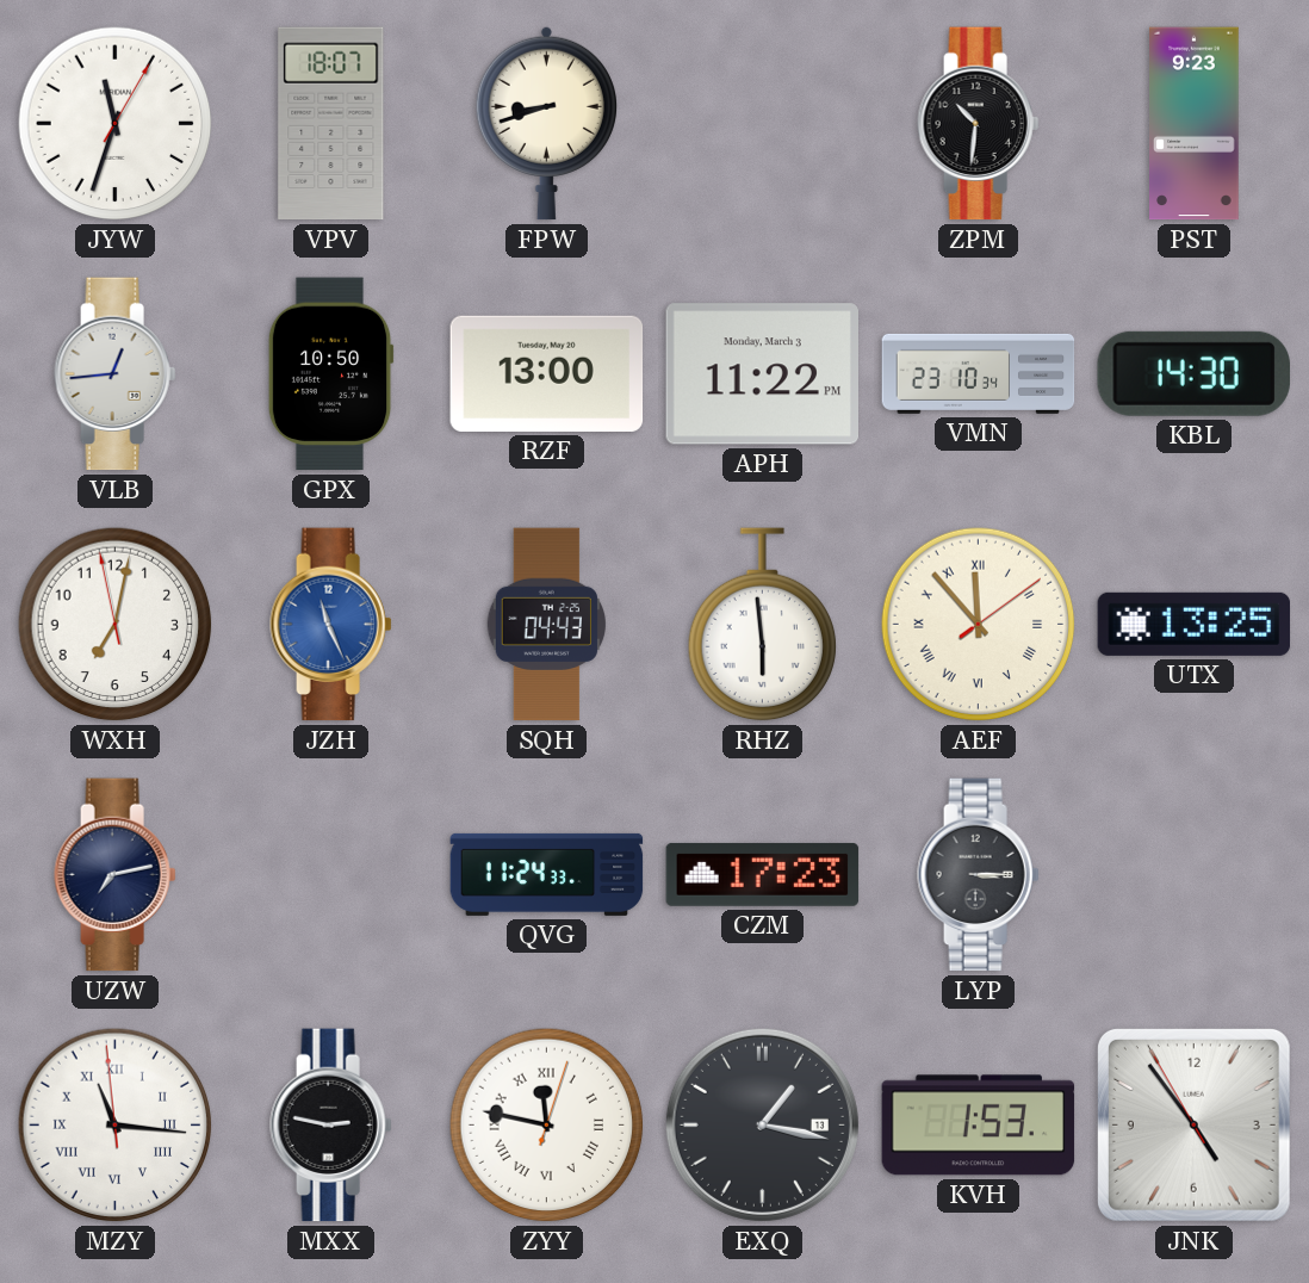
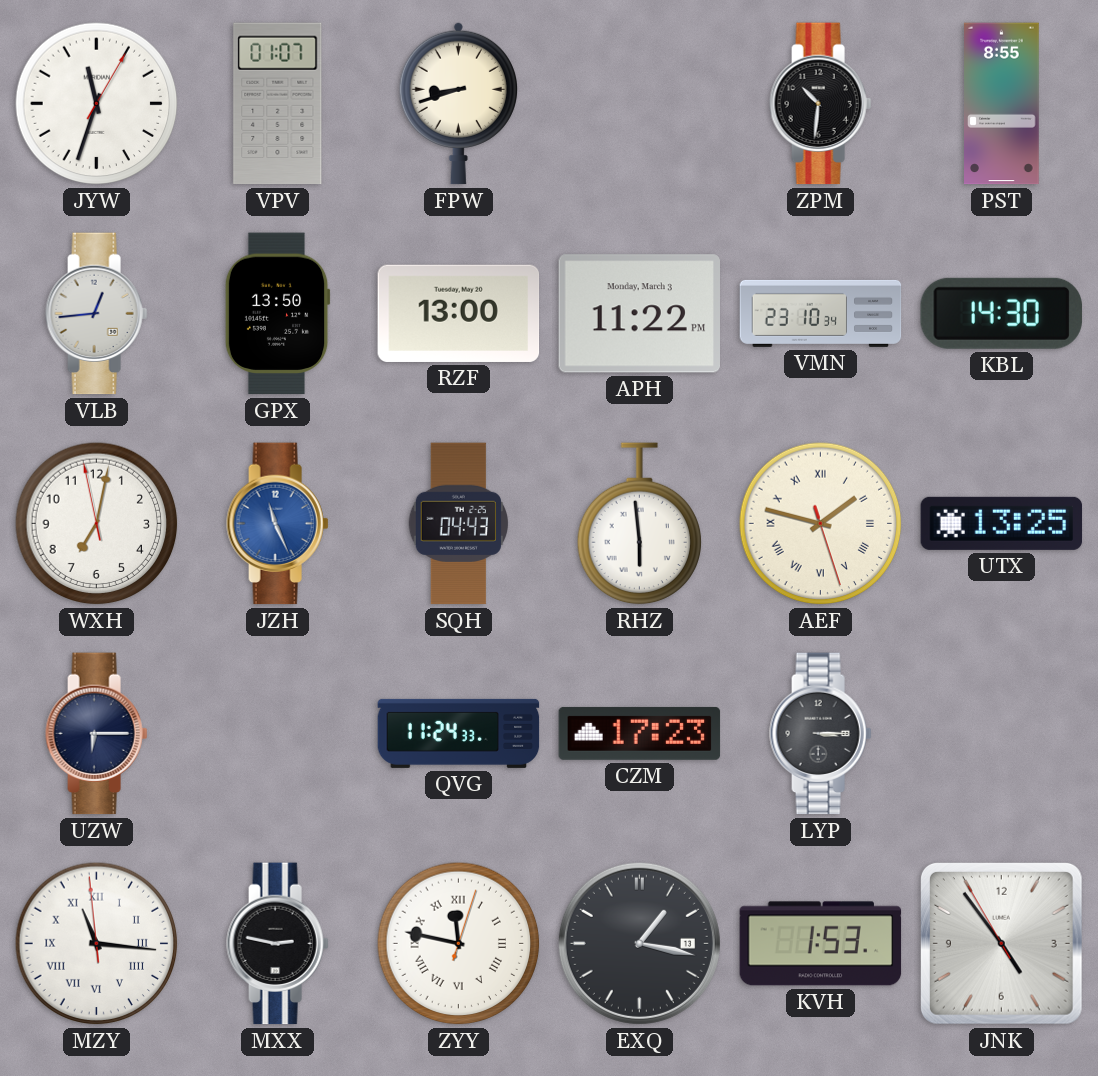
VPV: 18:07 -> 01:07
PST: 9:23 -> 8:55
GPX: 10:50 -> 13:50
AEF: 11:53 -> 1:47
UZW: 7:13 -> 6:15
